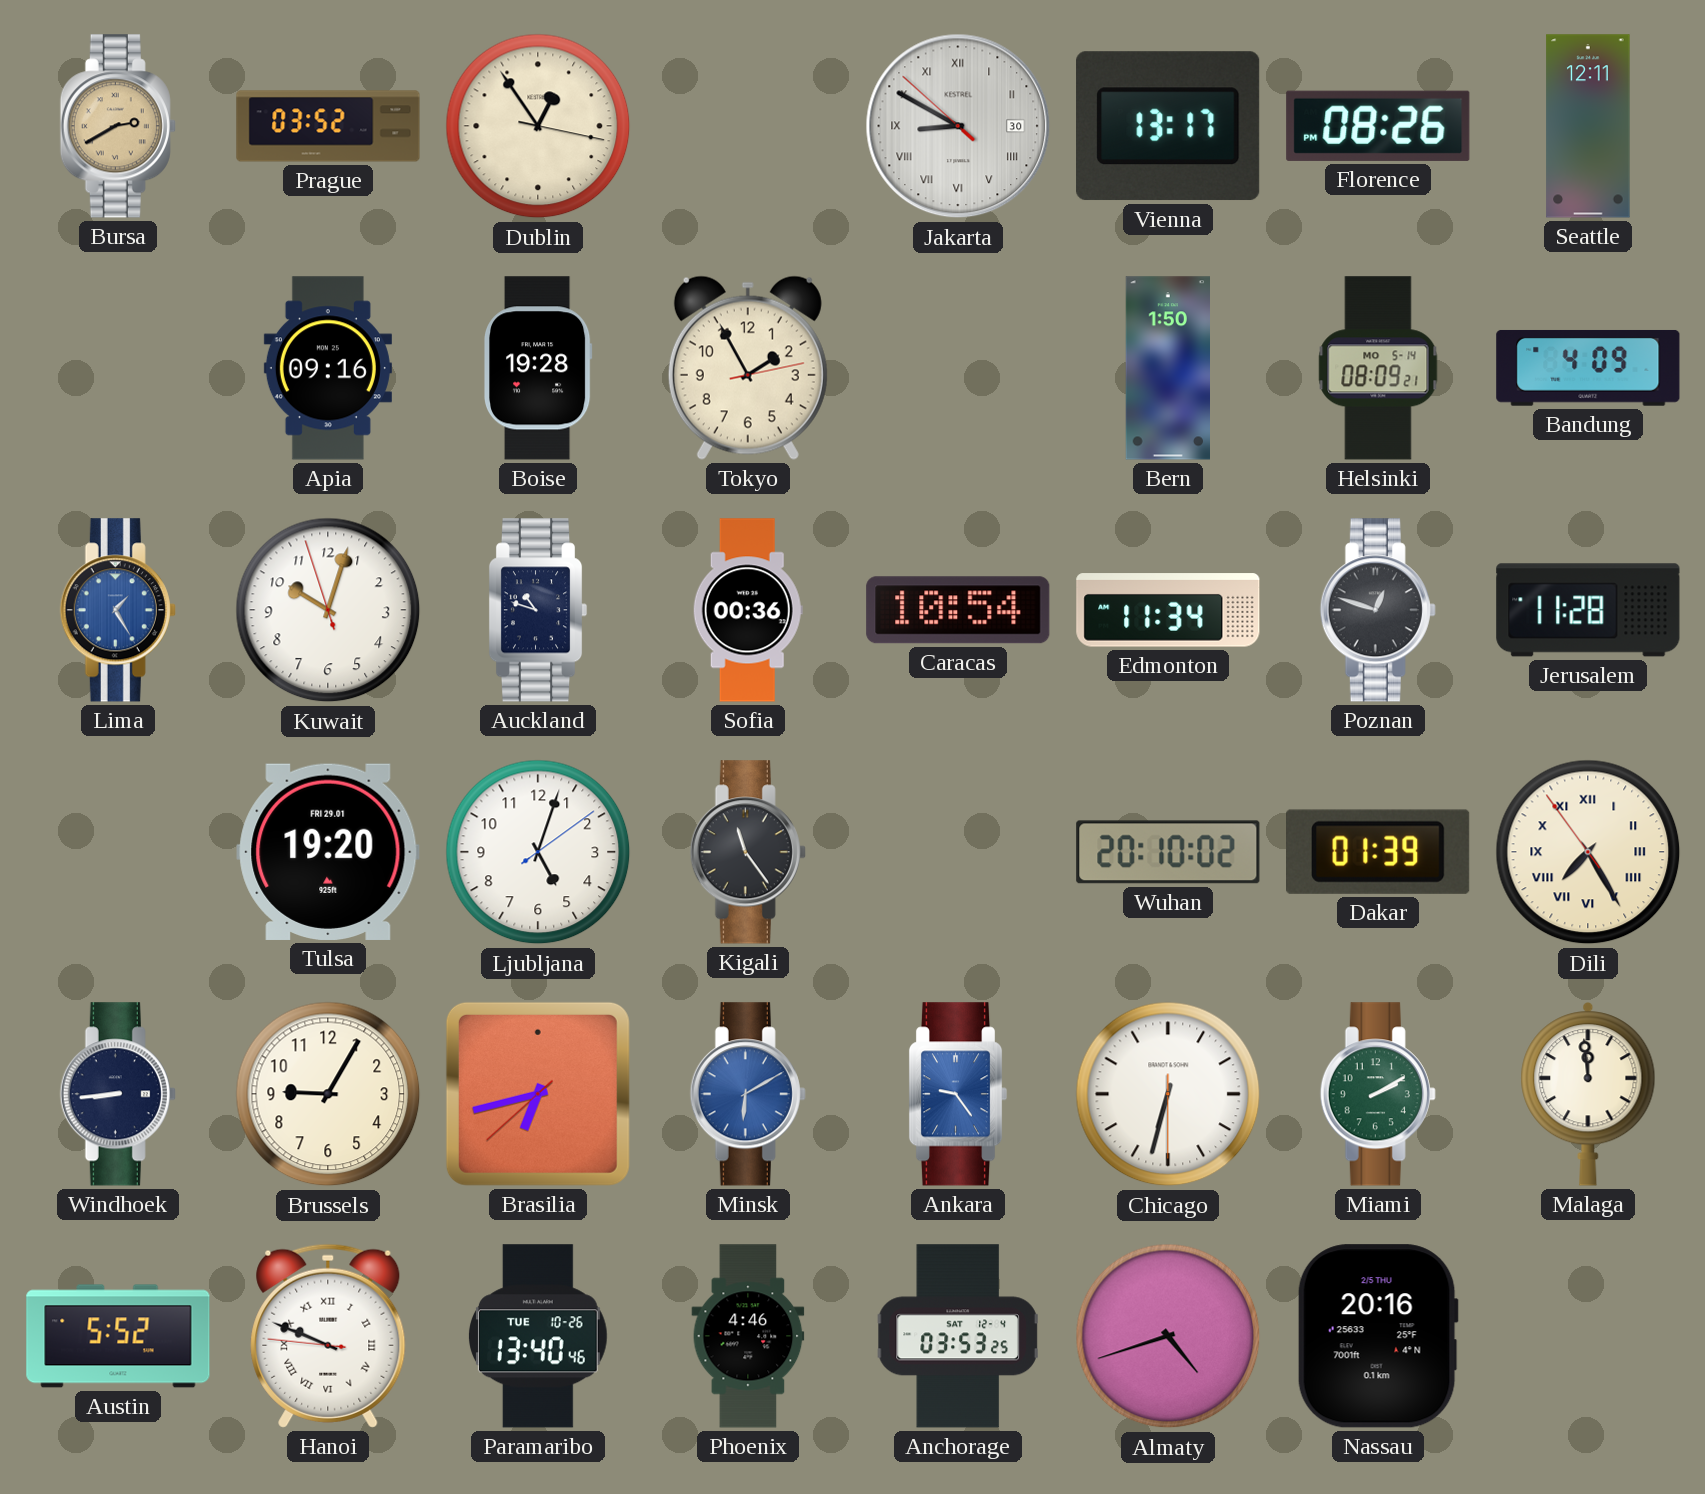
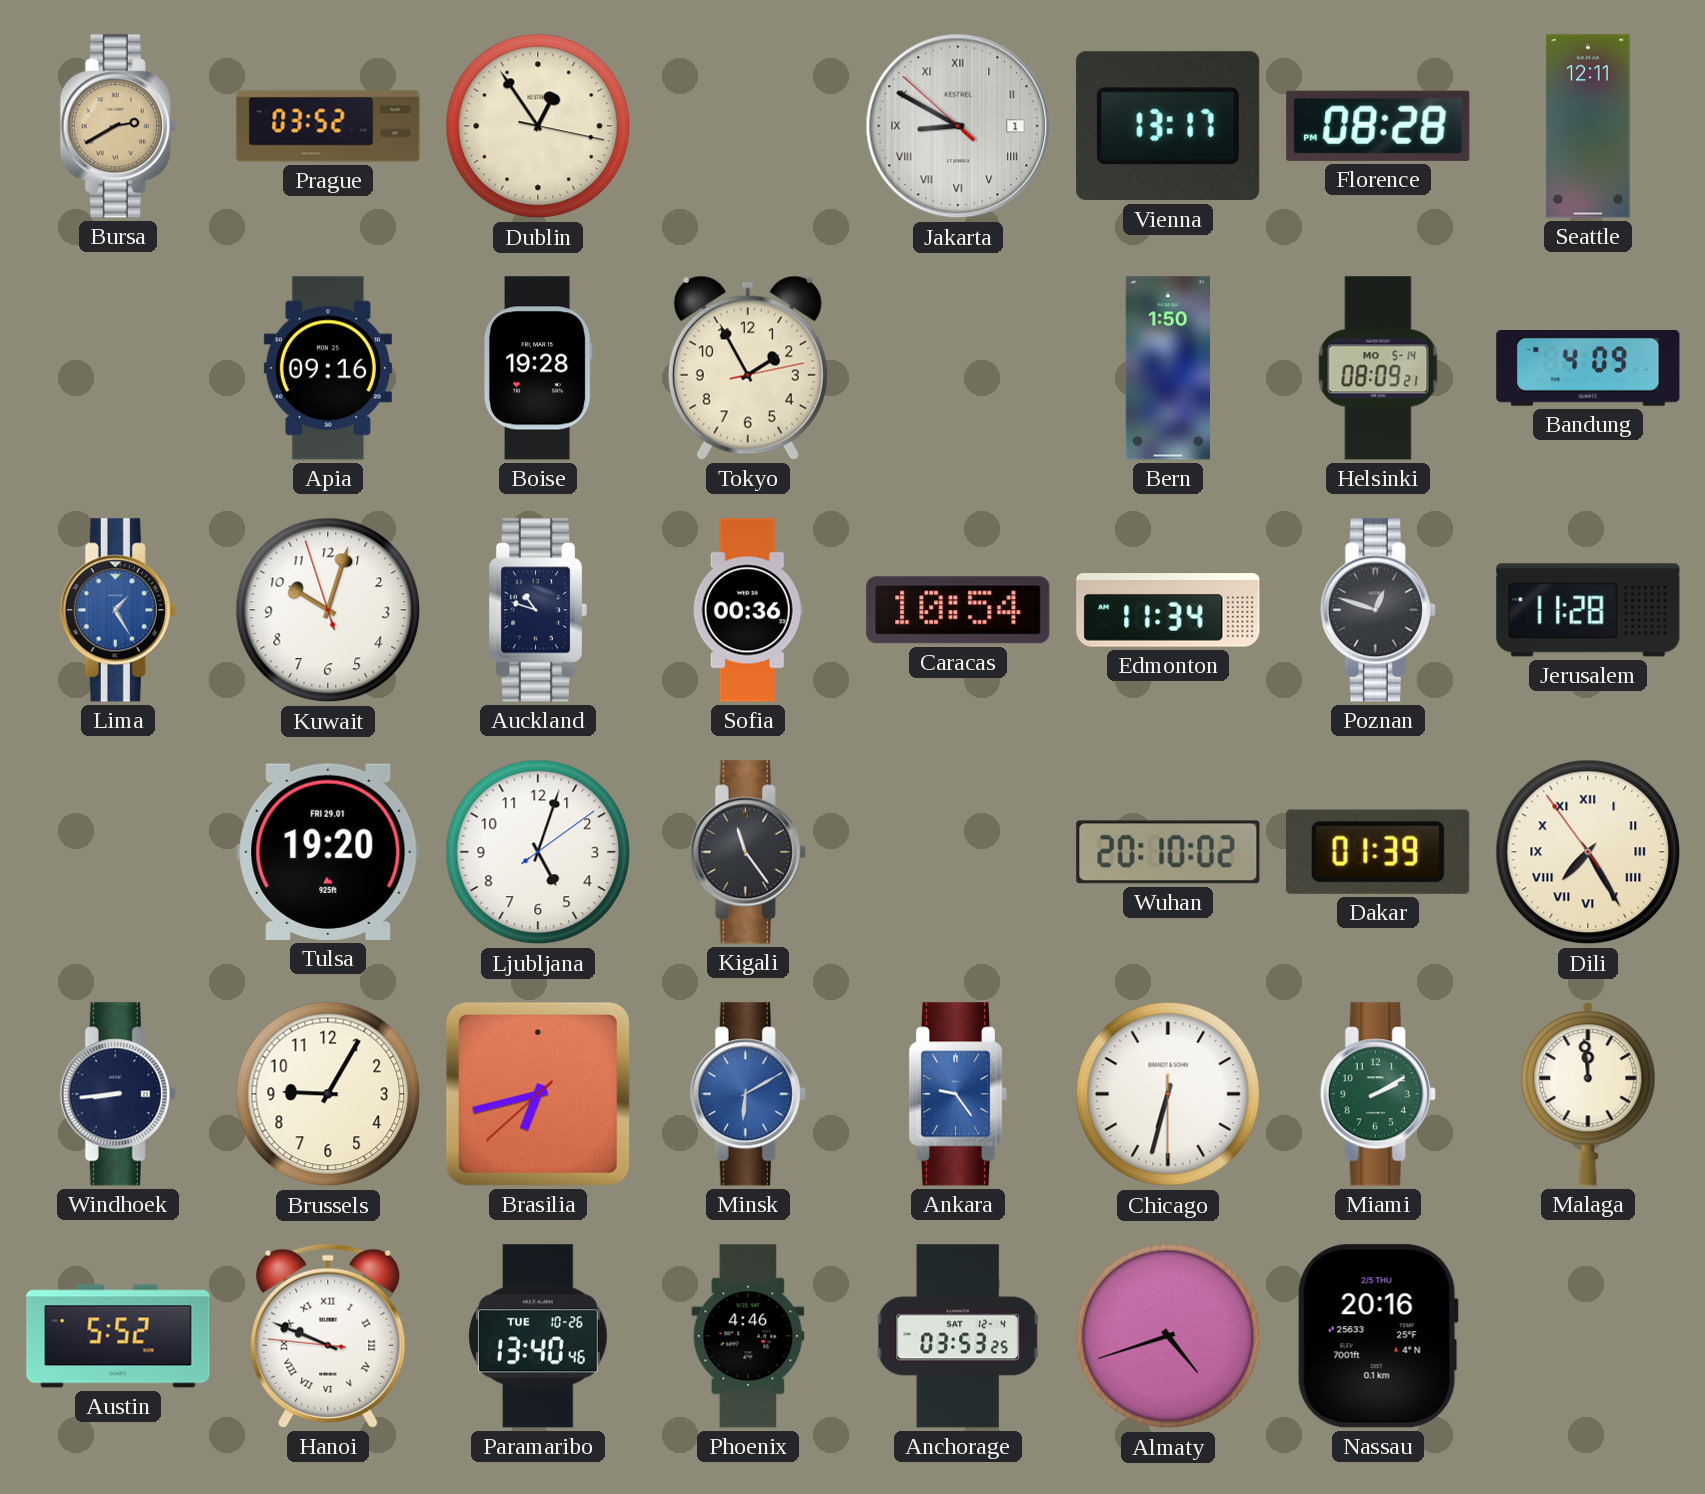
Jakarta date: 30 -> 1
Florence: 08:26 -> 08:28
